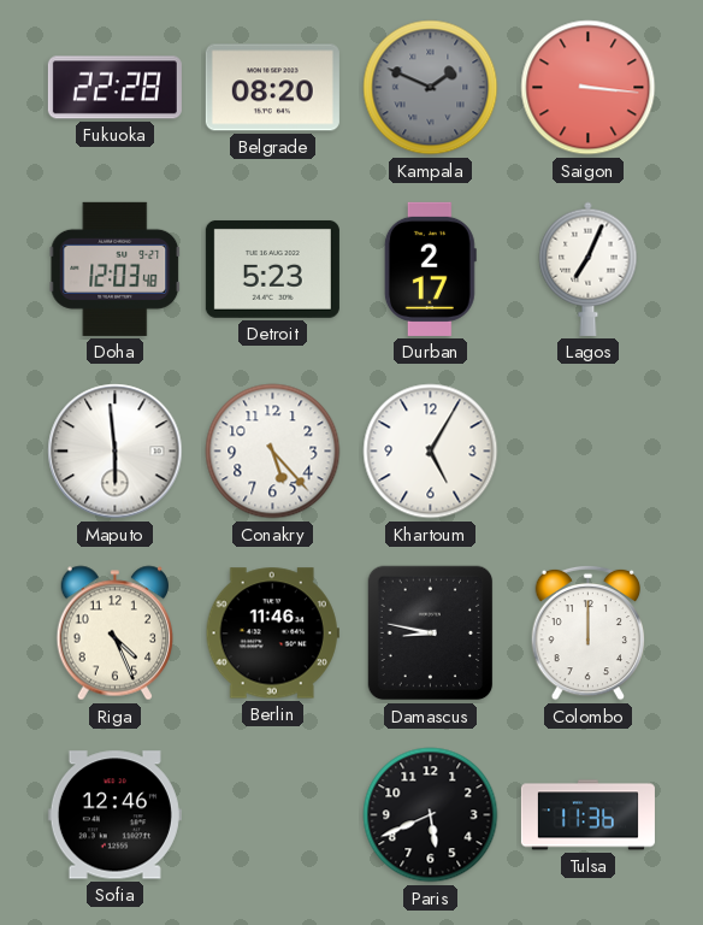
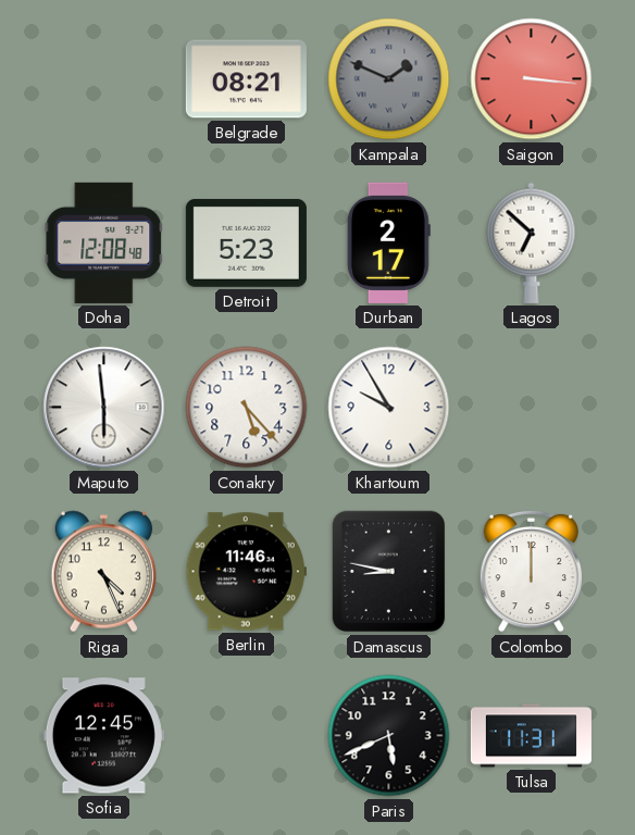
Fukuoka: 22:28 -> none
Belgrade: 08:20 -> 08:21
Doha: 12:03 -> 12:08
Lagos: 7:04 -> 6:52
Khartoum: 5:05 -> 9:55
Sofia: 12:46 -> 12:45
Tulsa: 11:36 -> 11:31
